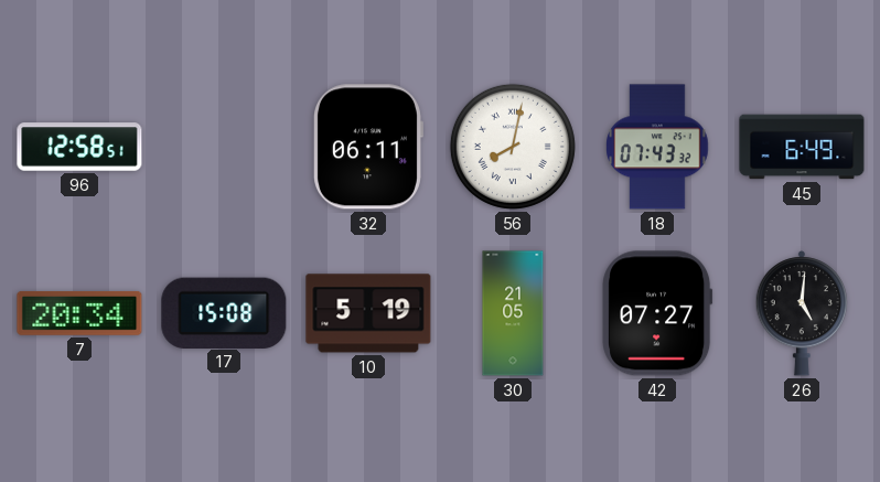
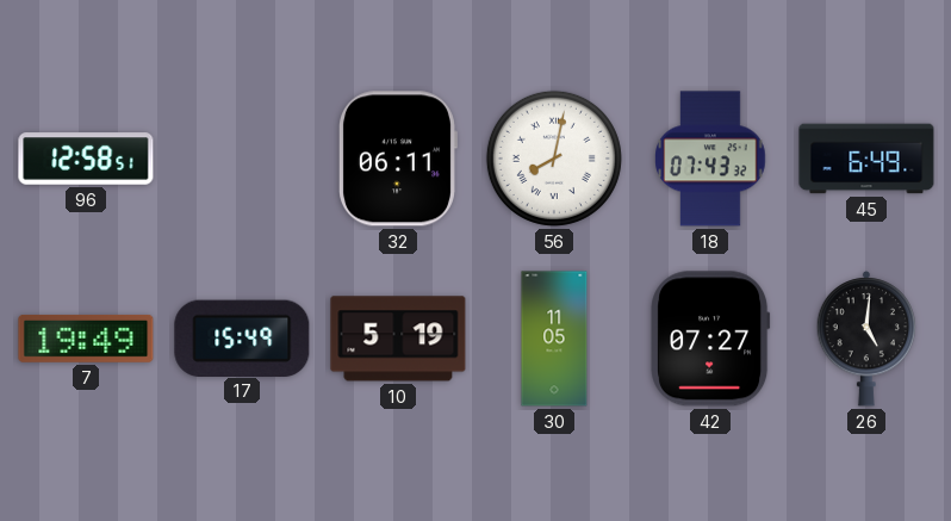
7: 20:34 -> 19:49
17: 15:08 -> 15:49
30: 21:05 -> 11:05
